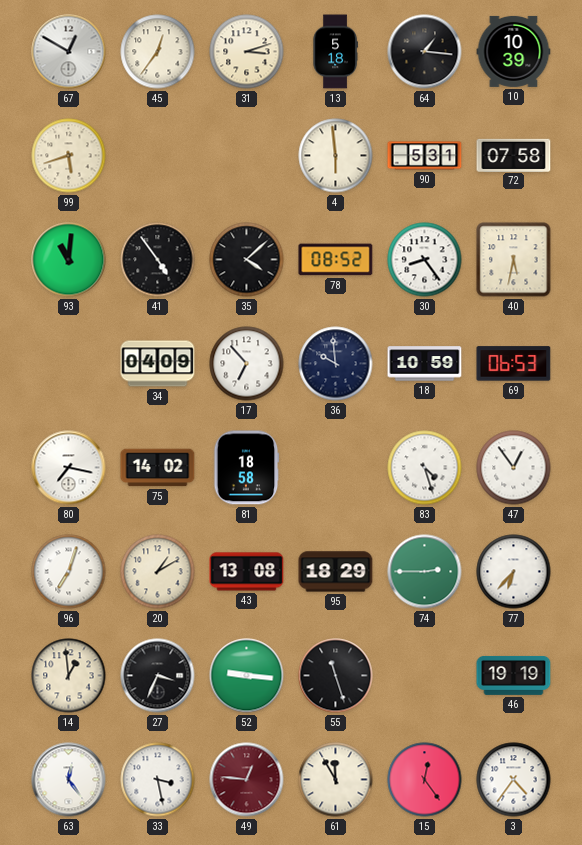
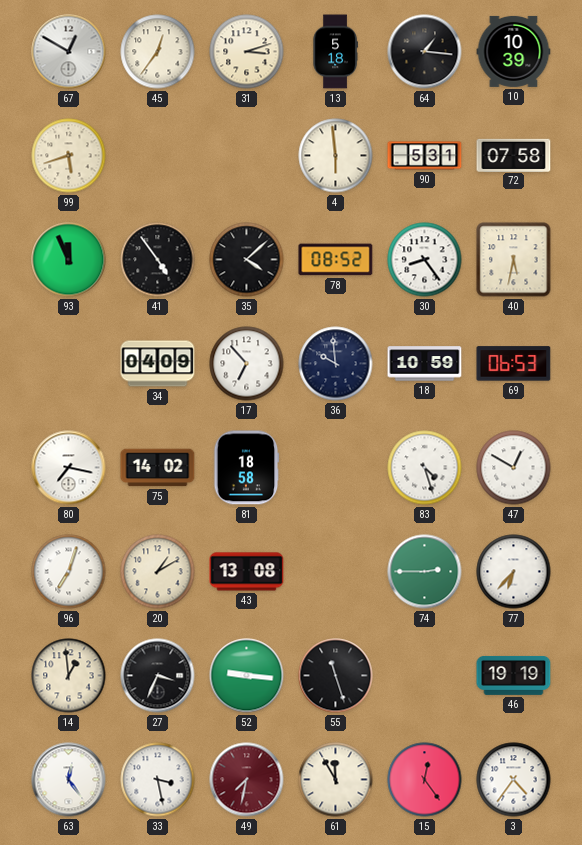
93: 11:01 -> 11:56
47: 12:54 -> 12:50
95: 18:29 -> none
49: 12:46 -> 7:32
